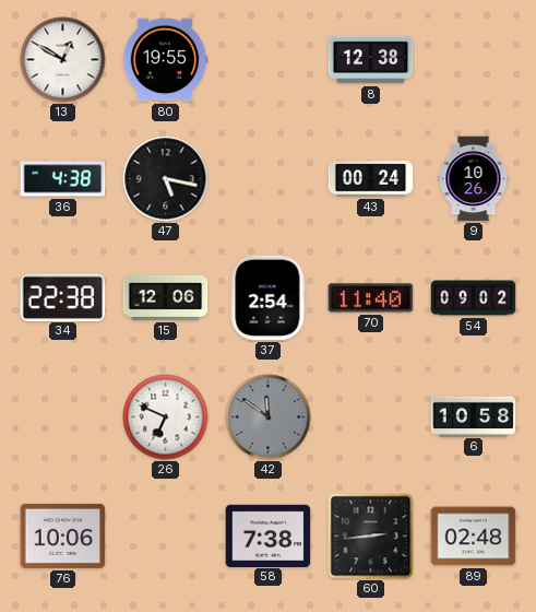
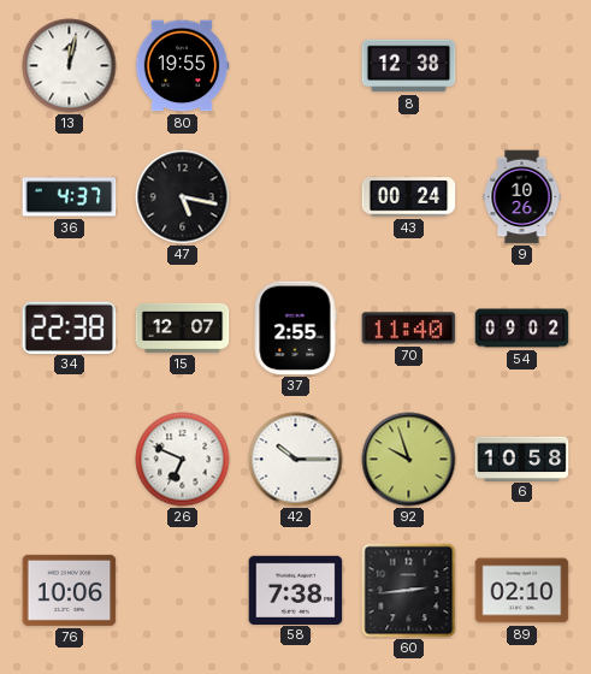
13: 12:50 -> 12:02
36: 4:38 -> 4:37
15: 12:06 -> 12:07
37: 2:54 -> 2:55
42: 11:51 -> 10:15
42 dial: grey -> white
92: none -> 9:57
89: 02:48 -> 02:10
